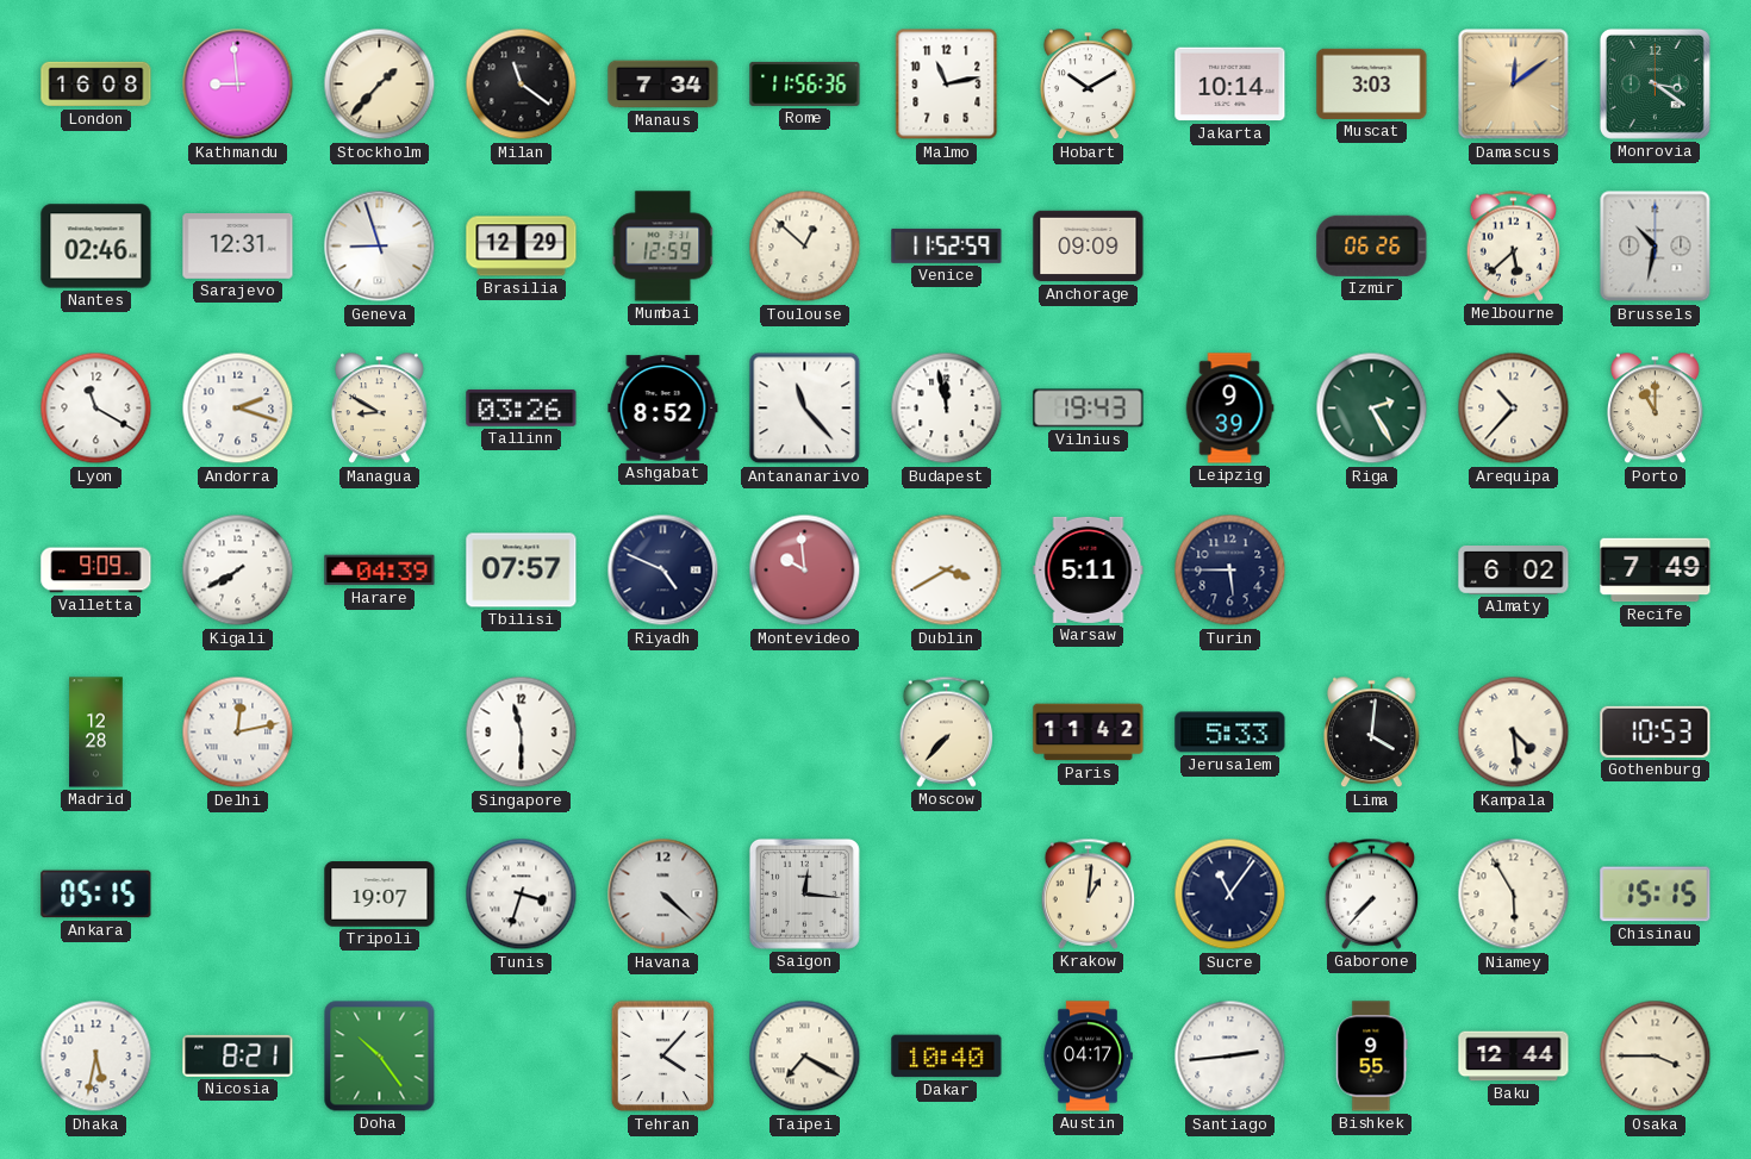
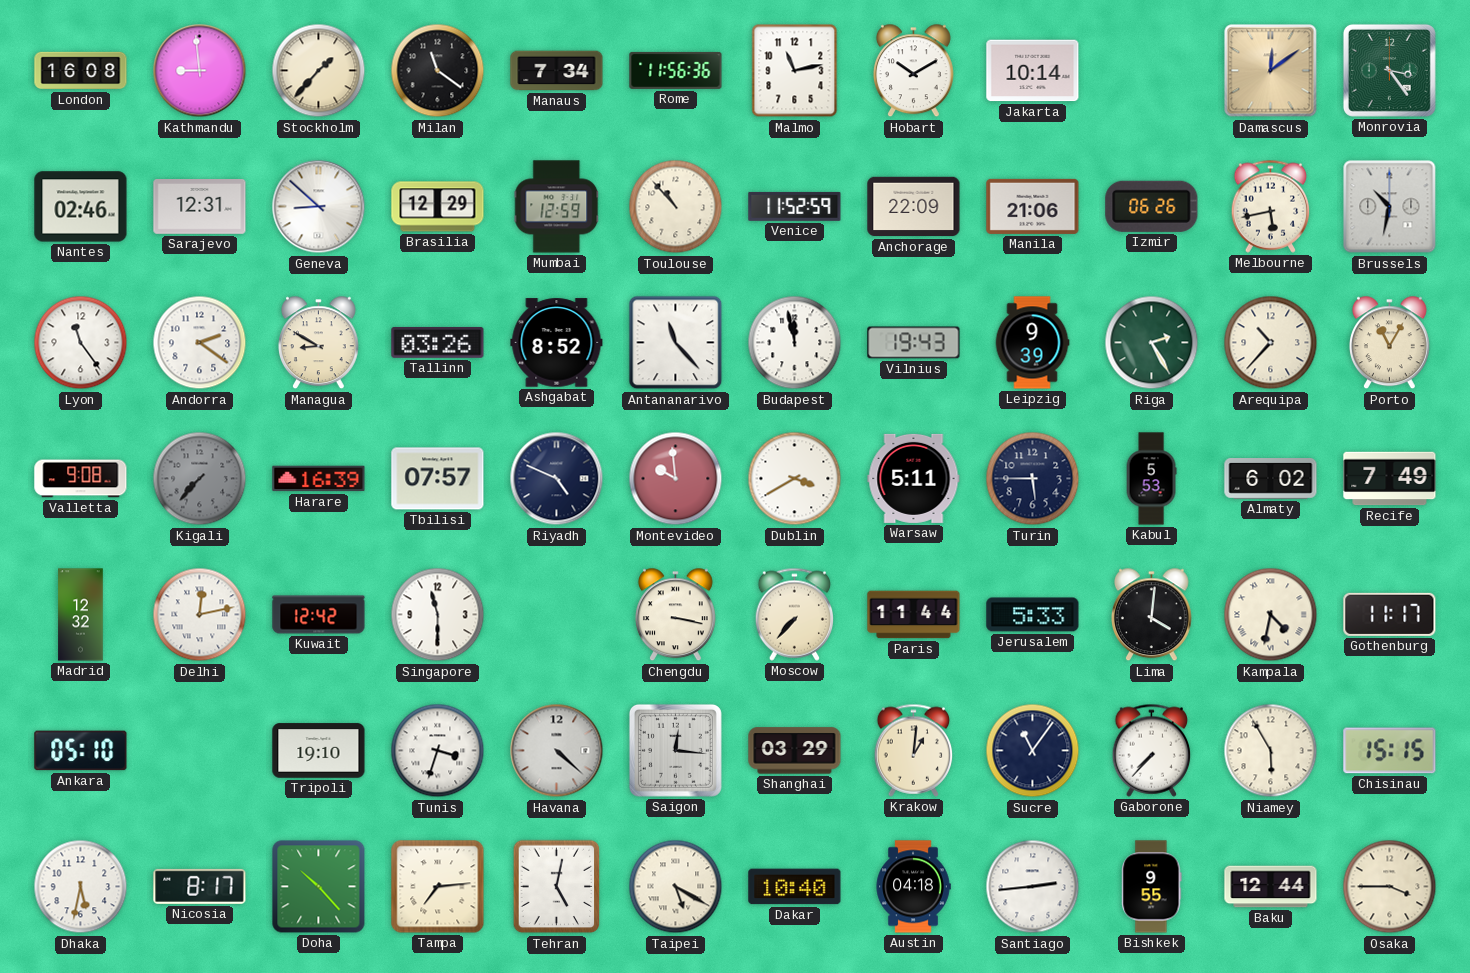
Muscat: 3:03 -> none
Monrovia: 3:21 -> 3:24
Geneva: 8:57 -> 8:52
Toulouse: 12:52 -> 10:53
Anchorage: 09:09 -> 22:09
Manila: none -> 21:06
Melbourne: 5:38 -> 5:43
Lyon: 11:20 -> 11:24
Andorra: 2:18 -> 2:21
Porto: 11:00 -> 11:05
Valletta: 9:09 -> 9:08
Kigali: 7:40 -> 7:37
Kigali dial: white -> grey
Harare: 04:39 -> 16:39
Kabul: none -> 5:53
Madrid: 12:28 -> 12:32
Kuwait: none -> 12:42
Chengdu: none -> 3:17
Paris: 11:42 -> 11:44
Kampala: 4:29 -> 4:32
Gothenburg: 10:53 -> 11:17
Ankara: 05:15 -> 05:10
Tripoli: 19:07 -> 19:10
Shanghai: none -> 03:29
Nicosia: 8:21 -> 8:17
Doha: 10:24 -> 10:23
Tampa: none -> 7:14
Tehran: 4:07 -> 5:02
Taipei: 7:20 -> 5:20
Austin: 04:17 -> 04:18
